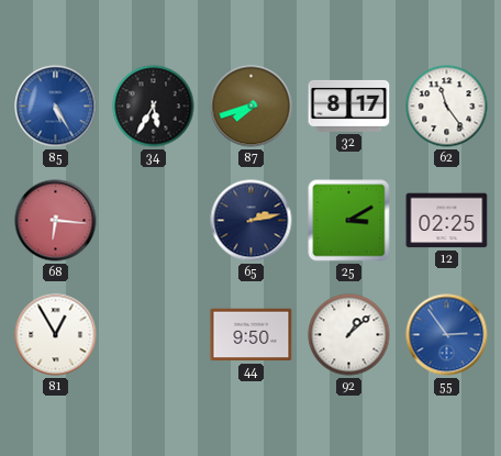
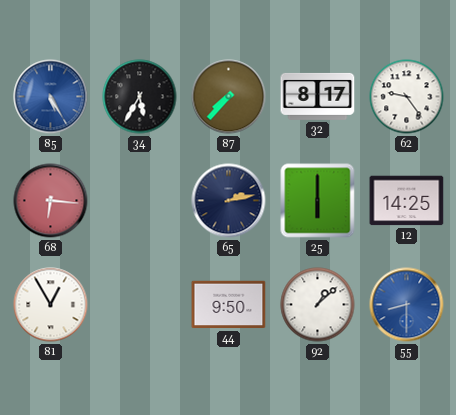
87: 7:42 -> 7:37
62: 11:24 -> 9:24
25: 3:10 -> 6:00
12: 02:25 -> 14:25
55: 2:54 -> 8:30
